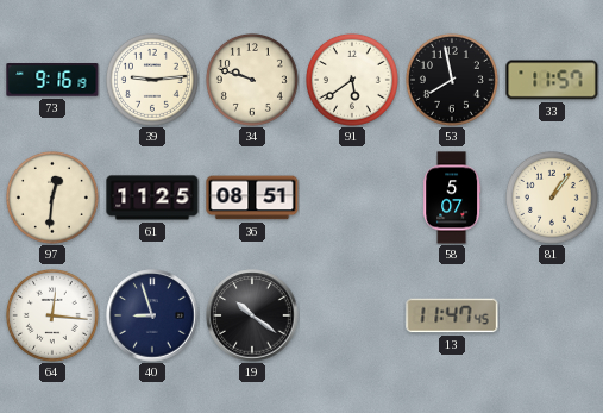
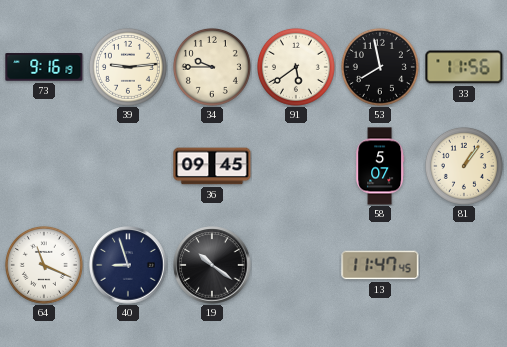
34: 9:48 -> 9:45
33: 11:57 -> 11:56
97: 12:31 -> none
61: 11:25 -> none
36: 08:51 -> 09:45
64: 12:16 -> 11:19
